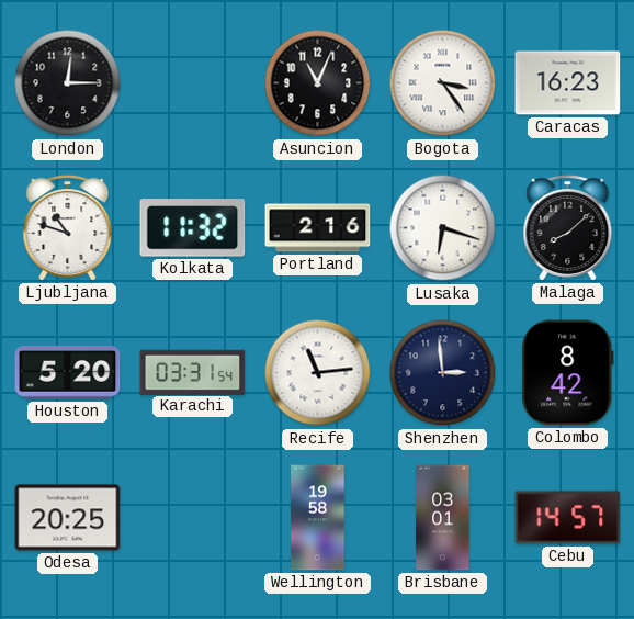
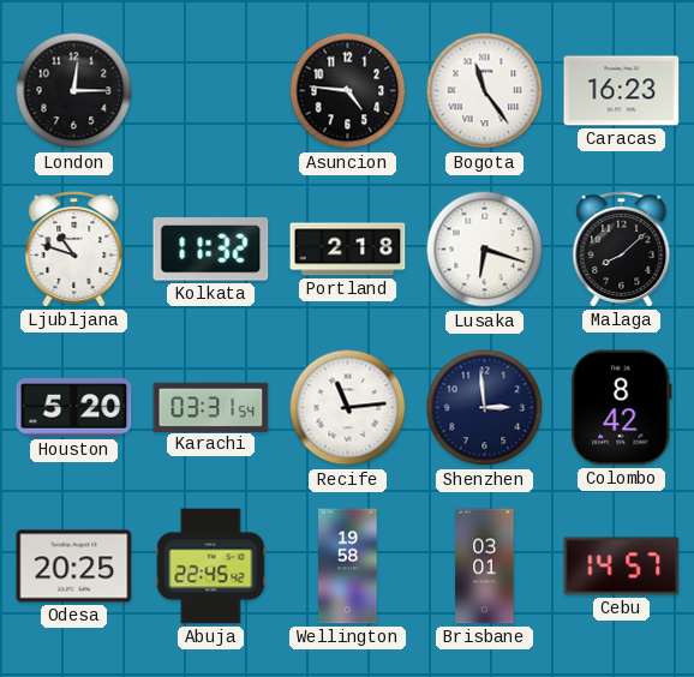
Asuncion: 11:04 -> 4:46
Bogota: 3:24 -> 11:24
Portland: 2:16 -> 2:18
Abuja: none -> 22:45
